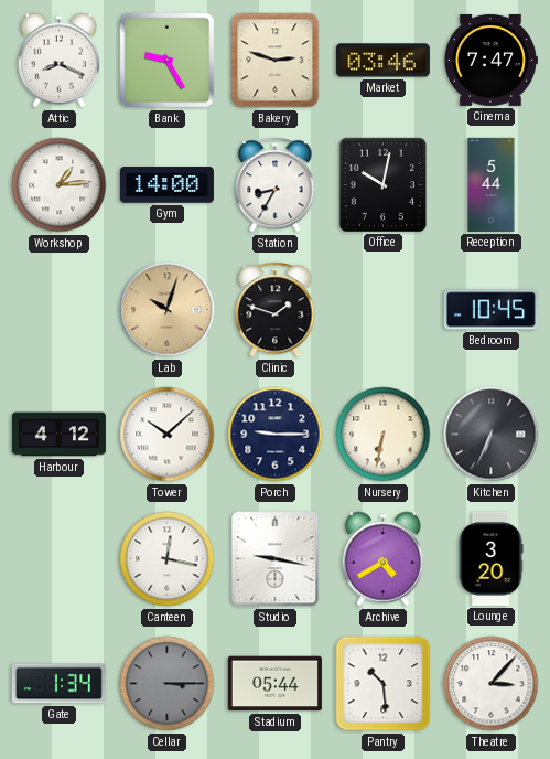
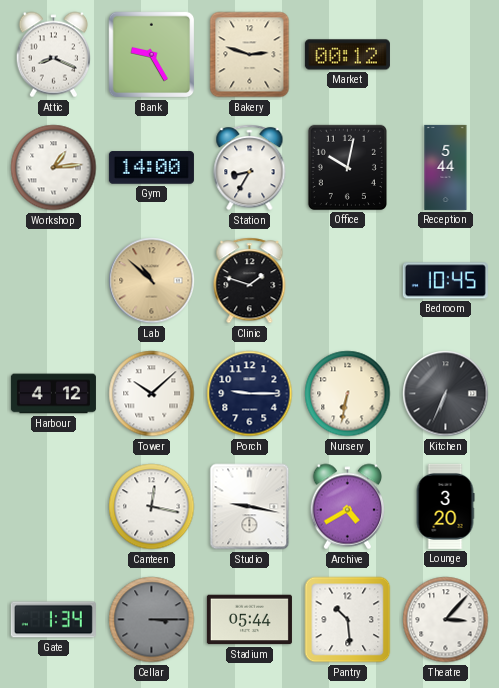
Market: 03:46 -> 00:12
Cinema: 7:47 -> none
Lab: 10:03 -> 10:52
